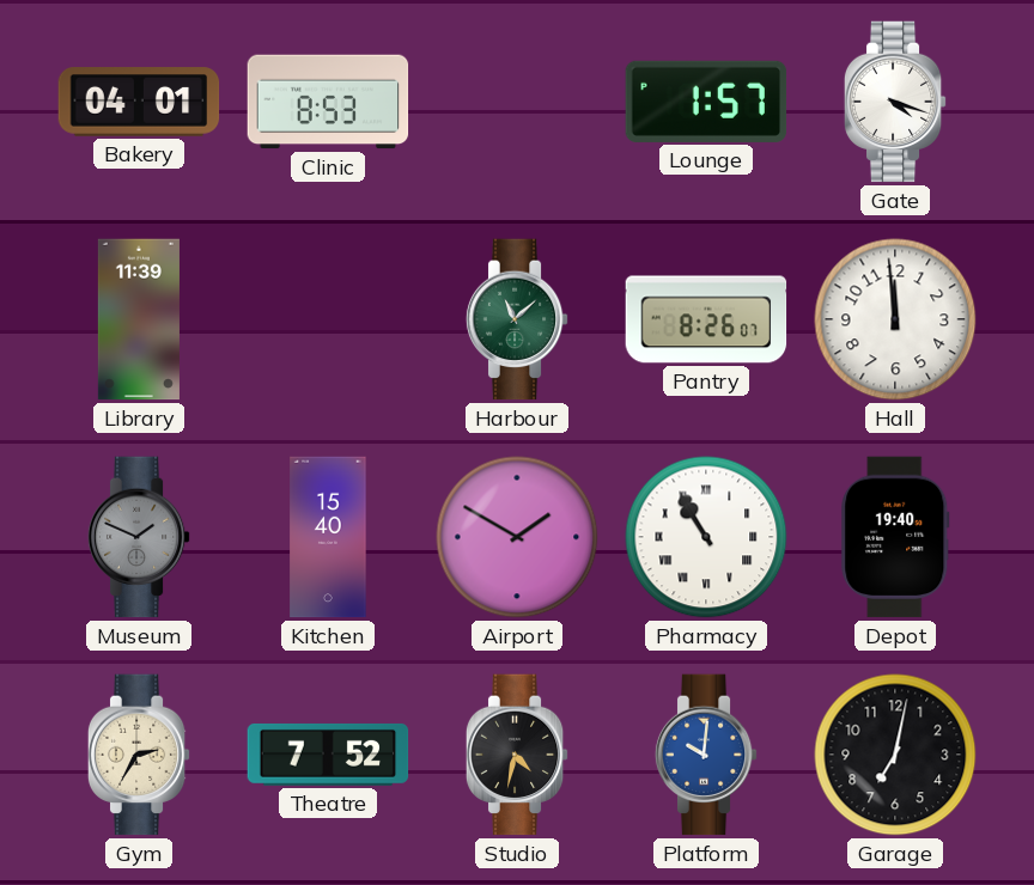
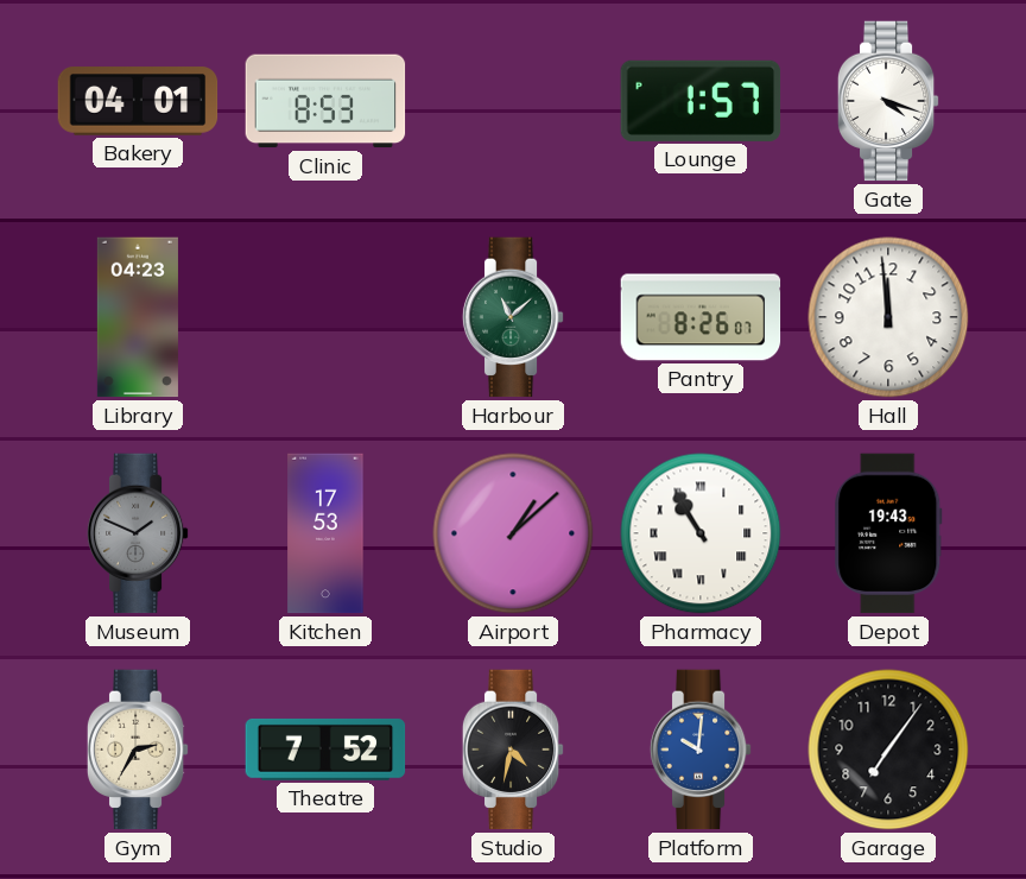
Library: 11:39 -> 04:23
Kitchen: 15:40 -> 17:53
Airport: 1:50 -> 1:08
Depot: 19:40 -> 19:43
Garage: 7:02 -> 7:06
